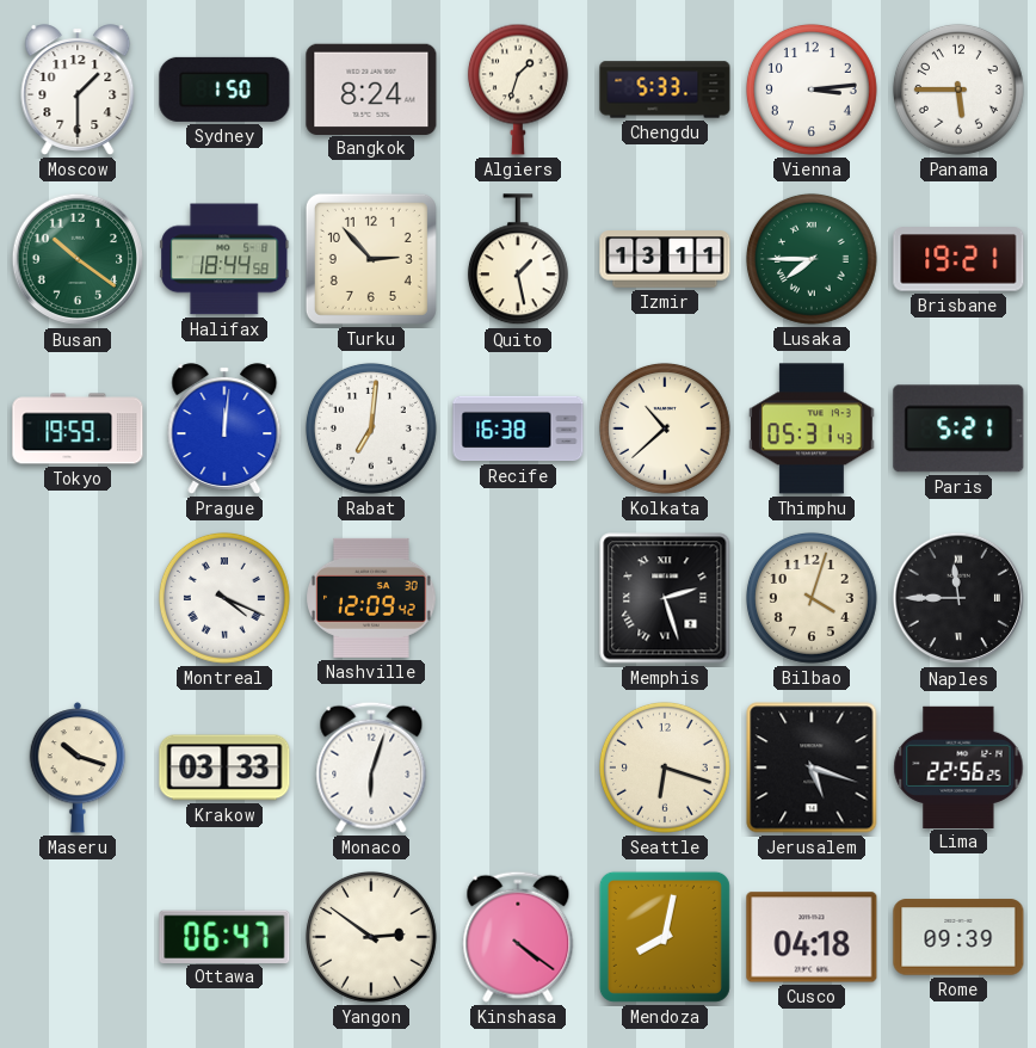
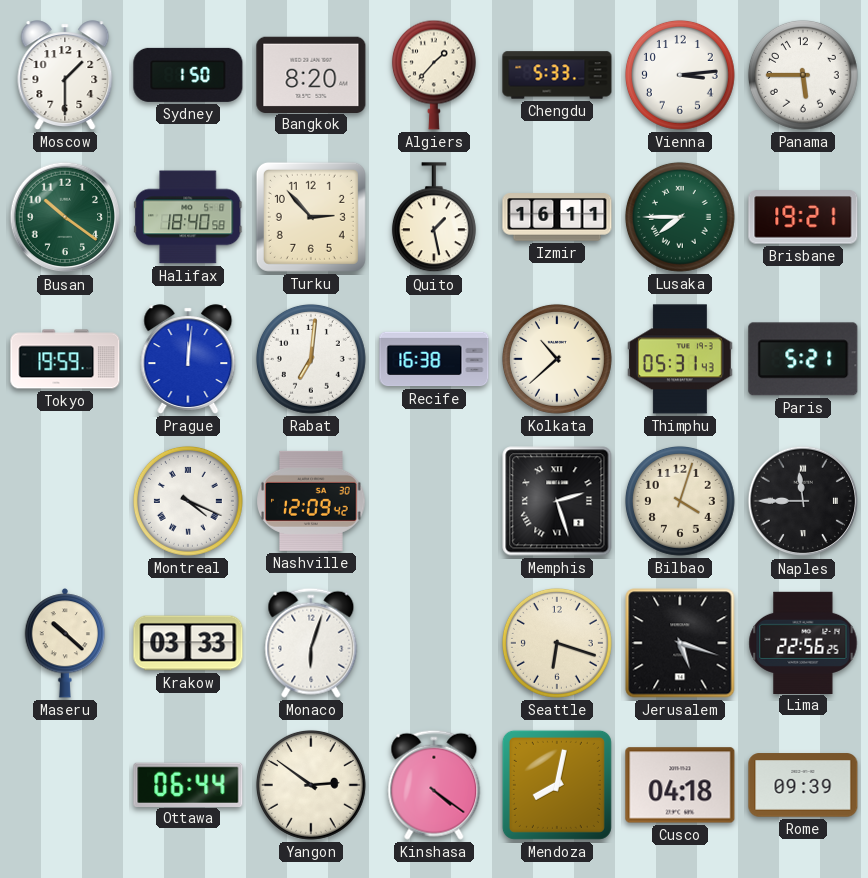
Bangkok: 8:24 -> 8:20
Algiers: 1:33 -> 1:37
Halifax: 18:44 -> 18:40
Izmir: 13:11 -> 16:11
Maseru: 10:18 -> 10:22
Ottawa: 06:47 -> 06:44
